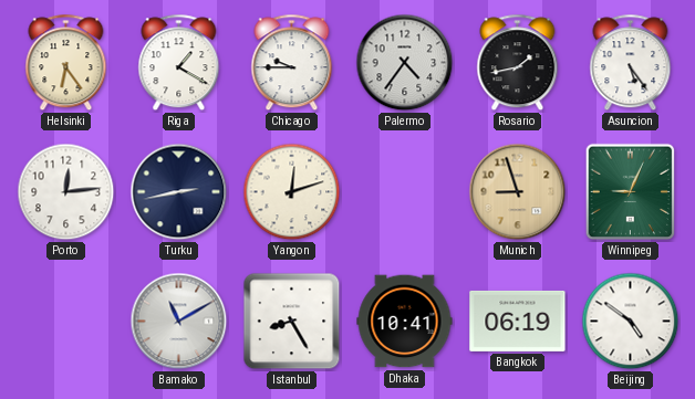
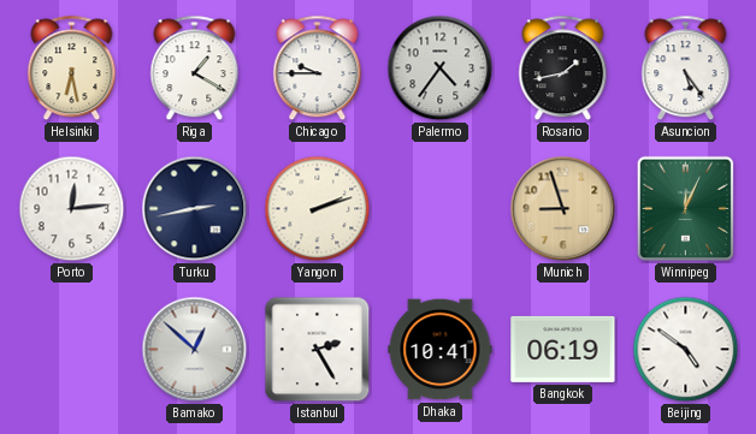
Helsinki: 6:24 -> 6:28
Yangon: 12:12 -> 2:12
Winnipeg: 9:04 -> 12:04
Bamako: 11:10 -> 12:52
Istanbul: 8:25 -> 2:25
